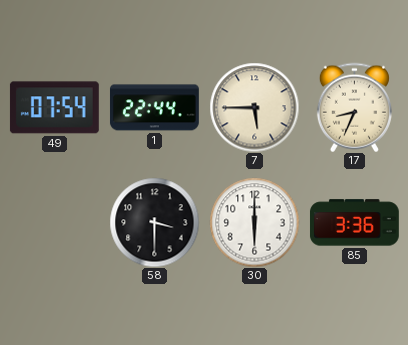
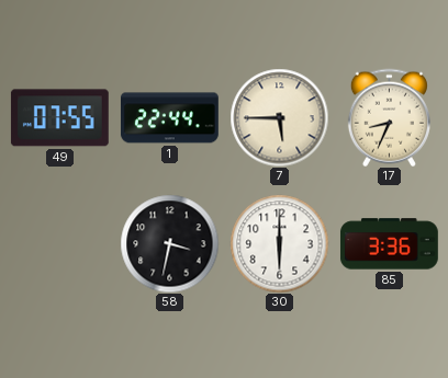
49: 07:54 -> 07:55
58: 3:30 -> 3:32
